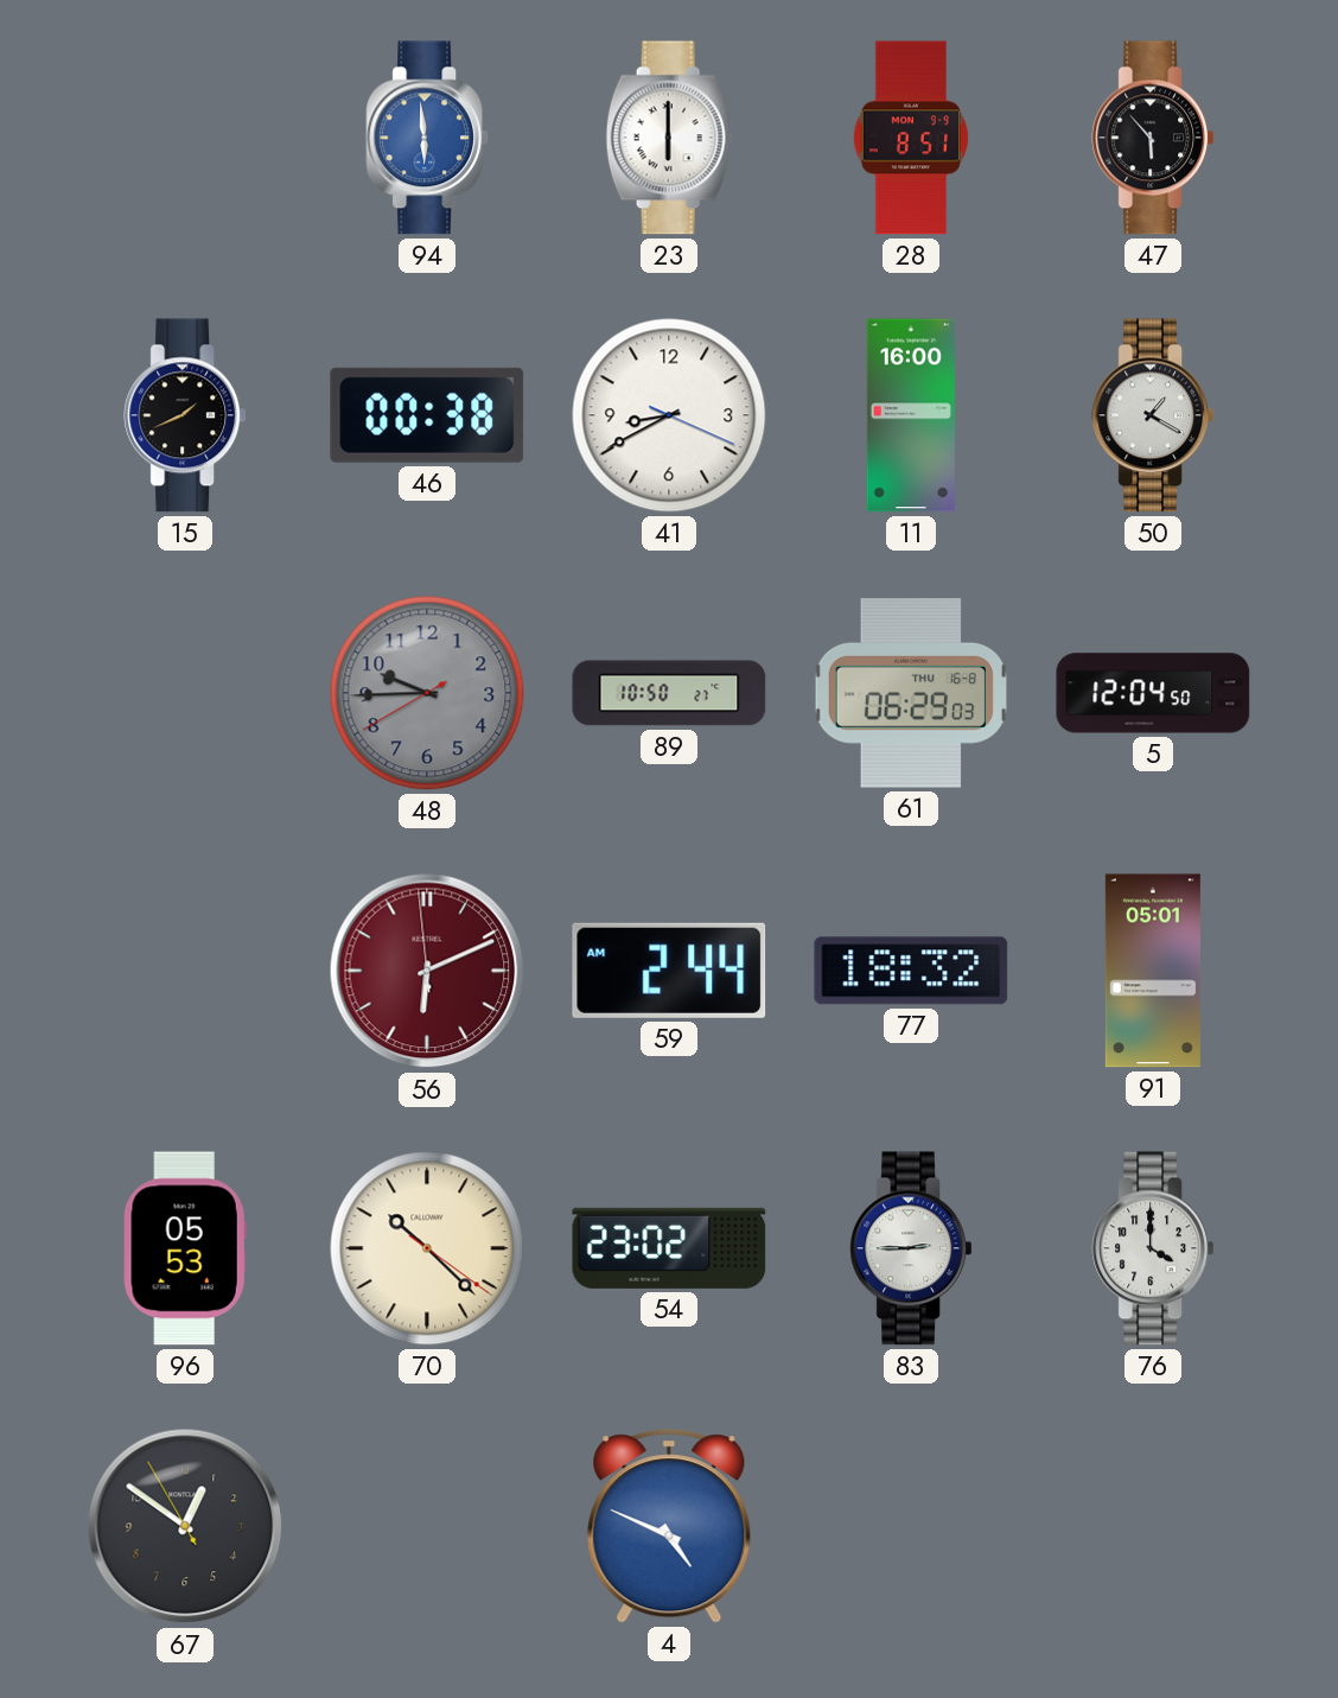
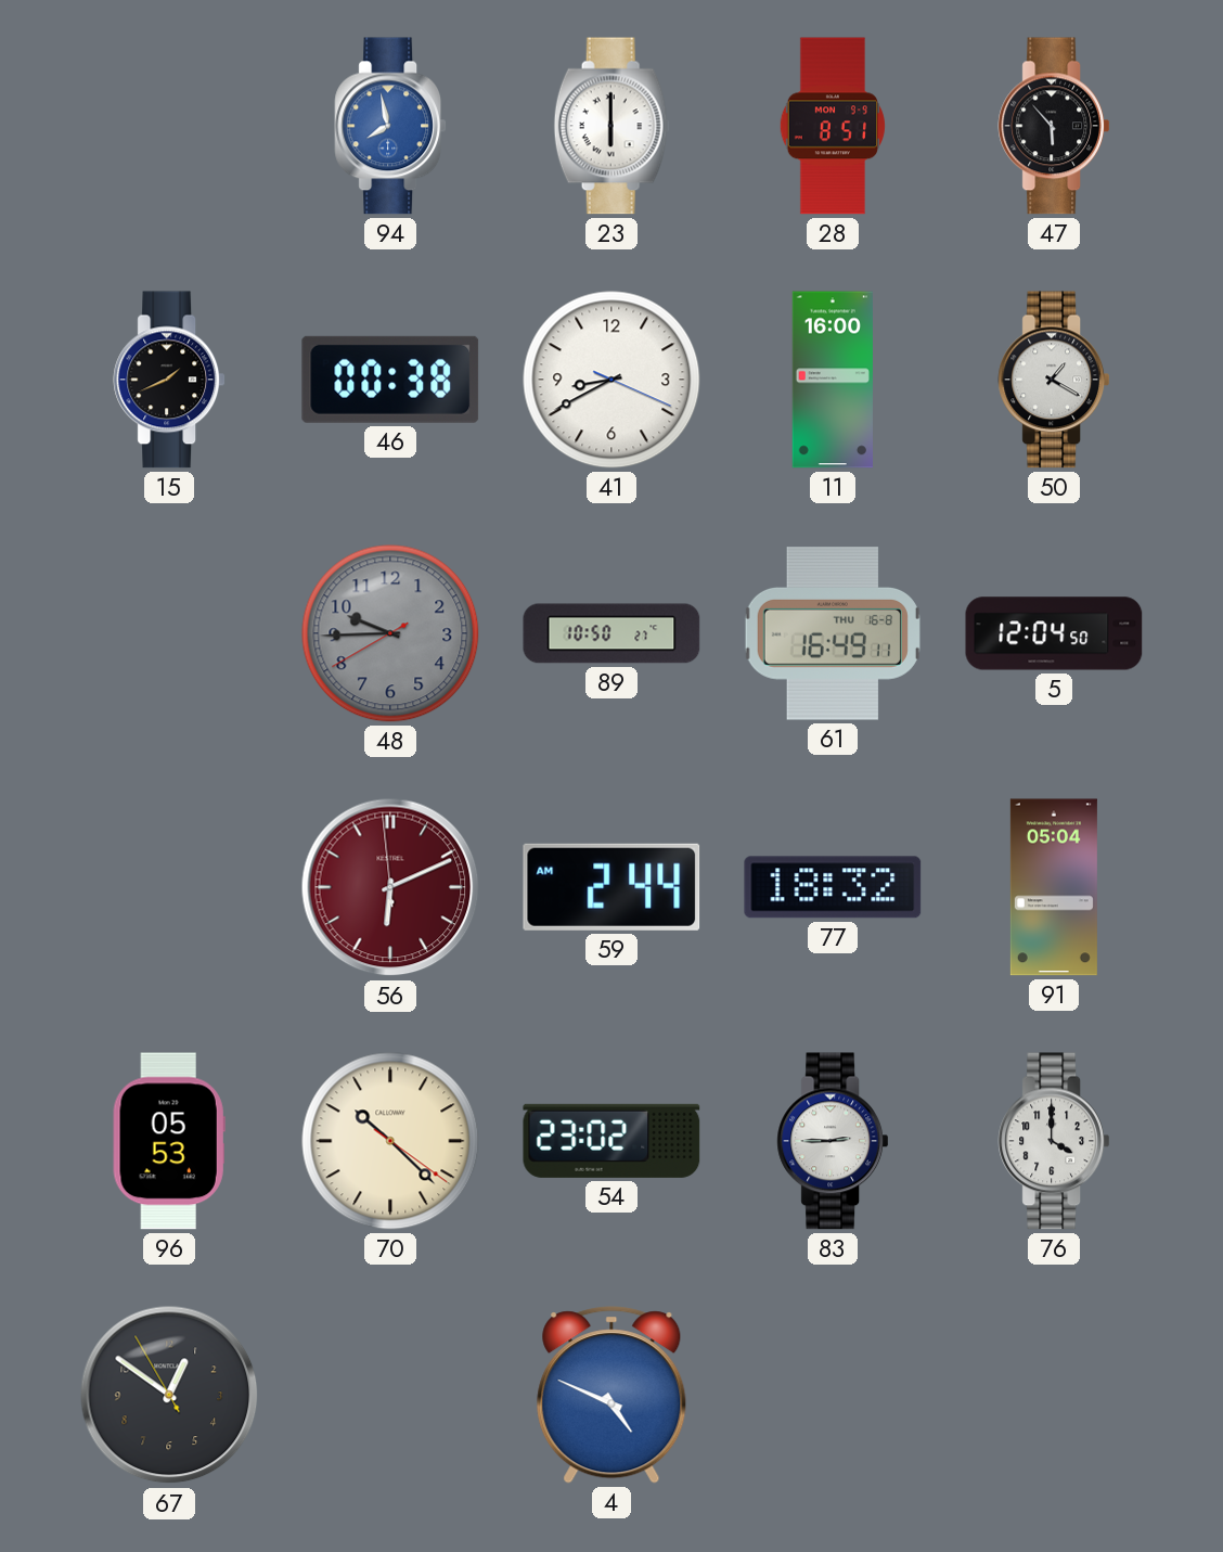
94: 5:59 -> 7:58
61: 06:29 -> 16:49
91: 05:01 -> 05:04
